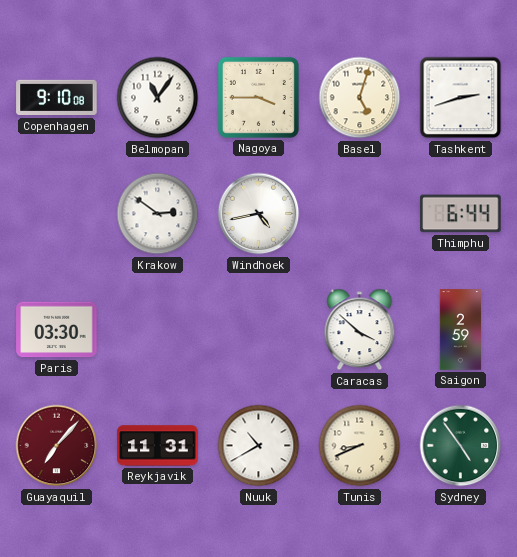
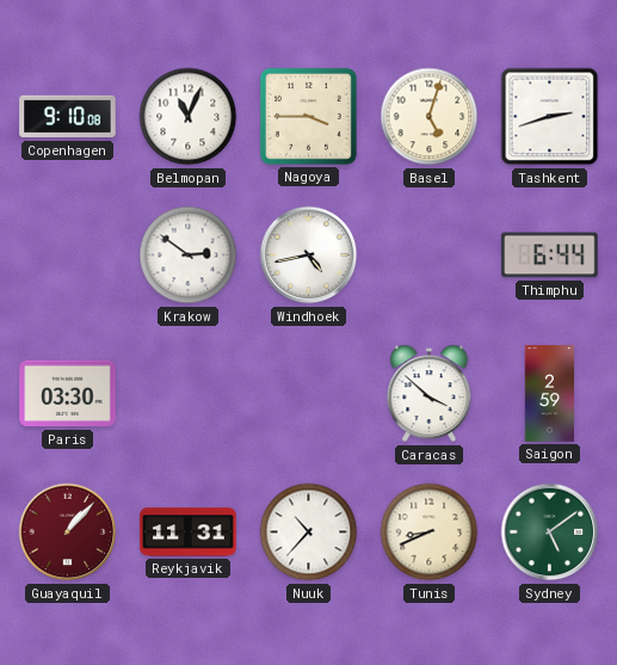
Belmopan: 11:06 -> 11:04
Guayaquil: 7:07 -> 1:07
Nuuk: 10:40 -> 10:37
Sydney: 4:54 -> 5:09
